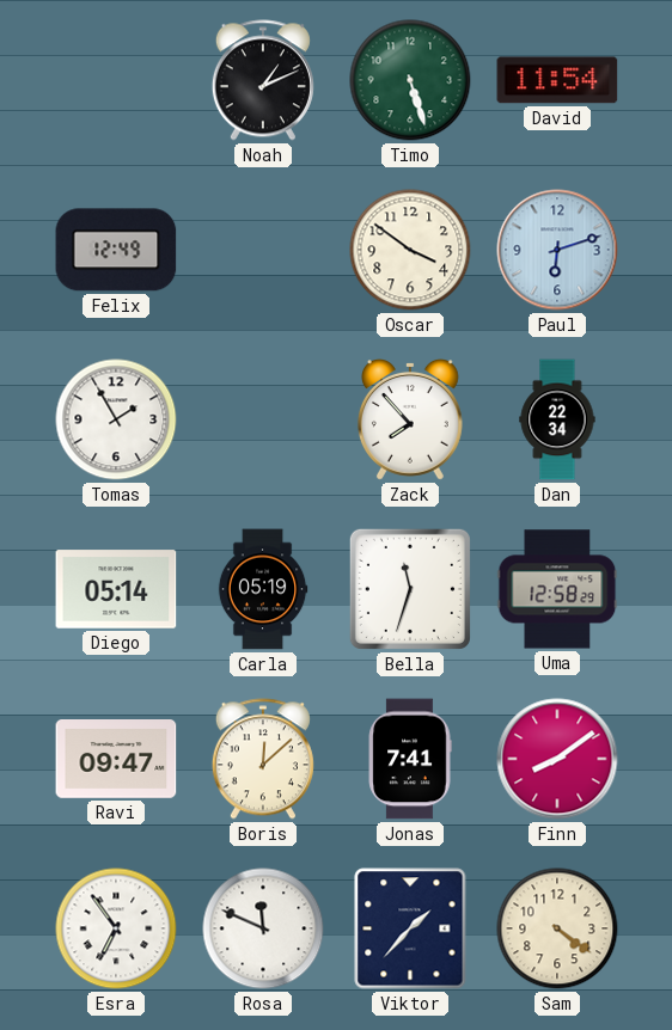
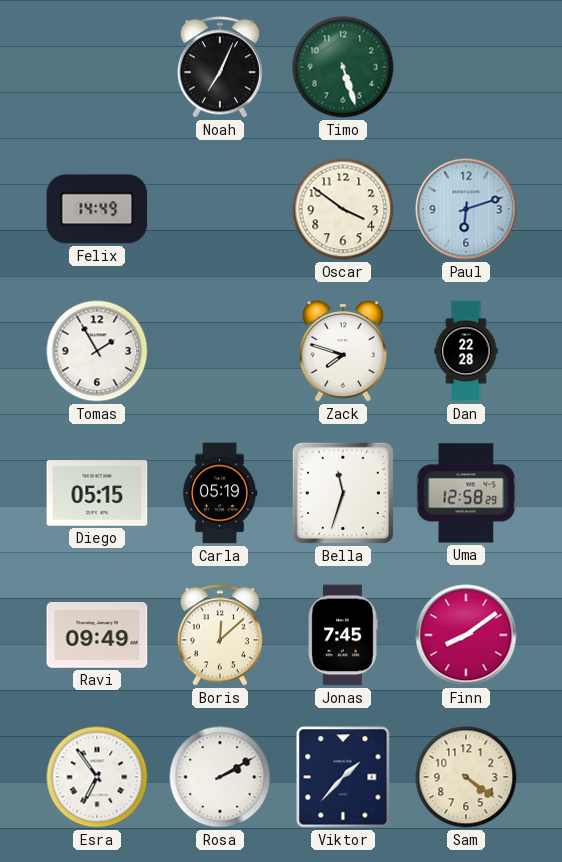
Noah: 1:11 -> 7:04
David: 11:54 -> none
Felix: 12:49 -> 14:49
Zack: 7:53 -> 7:48
Dan: 22:34 -> 22:28
Diego: 05:14 -> 05:15
Ravi: 09:47 -> 09:49
Jonas: 7:41 -> 7:45
Rosa: 11:49 -> 2:10
